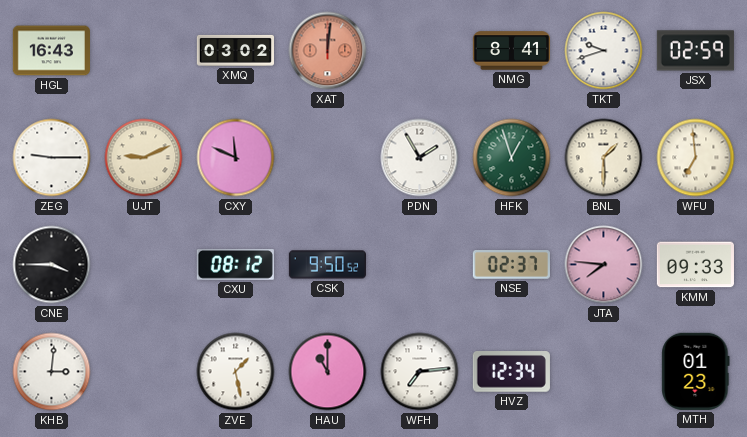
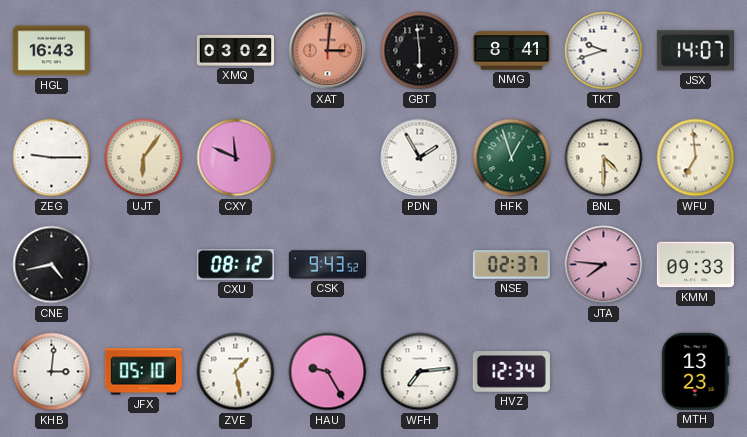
XAT: 12:01 -> 3:01
GBT: none -> 5:59
JSX: 02:59 -> 14:07
UJT: 9:11 -> 6:06
BNL: 1:30 -> 4:30
CNE: 3:45 -> 4:43
CSK: 9:50 -> 9:43
JFX: none -> 05:10
HAU: 11:00 -> 9:25
MTH: 01:23 -> 13:23
